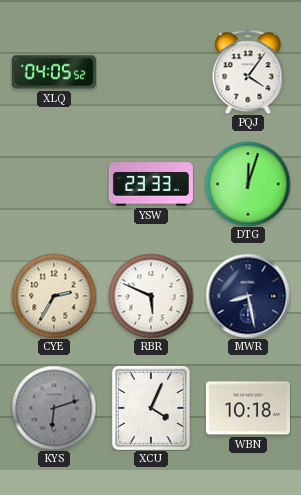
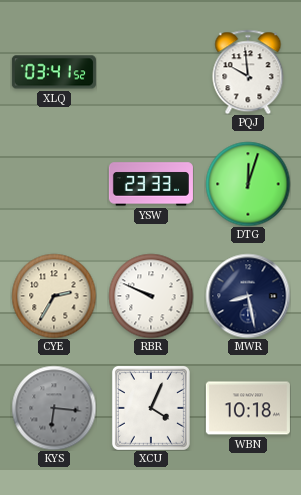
XLQ: 04:05 -> 03:41
PQJ: 4:06 -> 9:59
RBR: 5:49 -> 9:49
KYS: 6:12 -> 6:16
